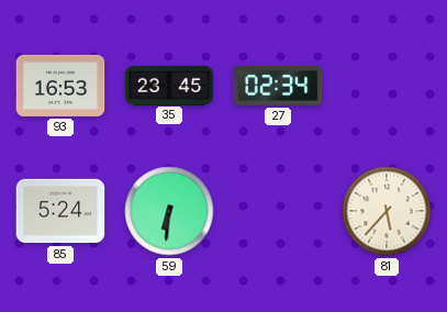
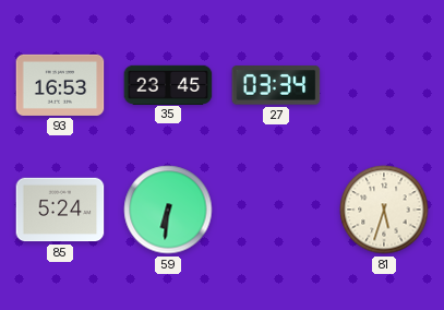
27: 02:34 -> 03:34
81: 5:37 -> 5:33
